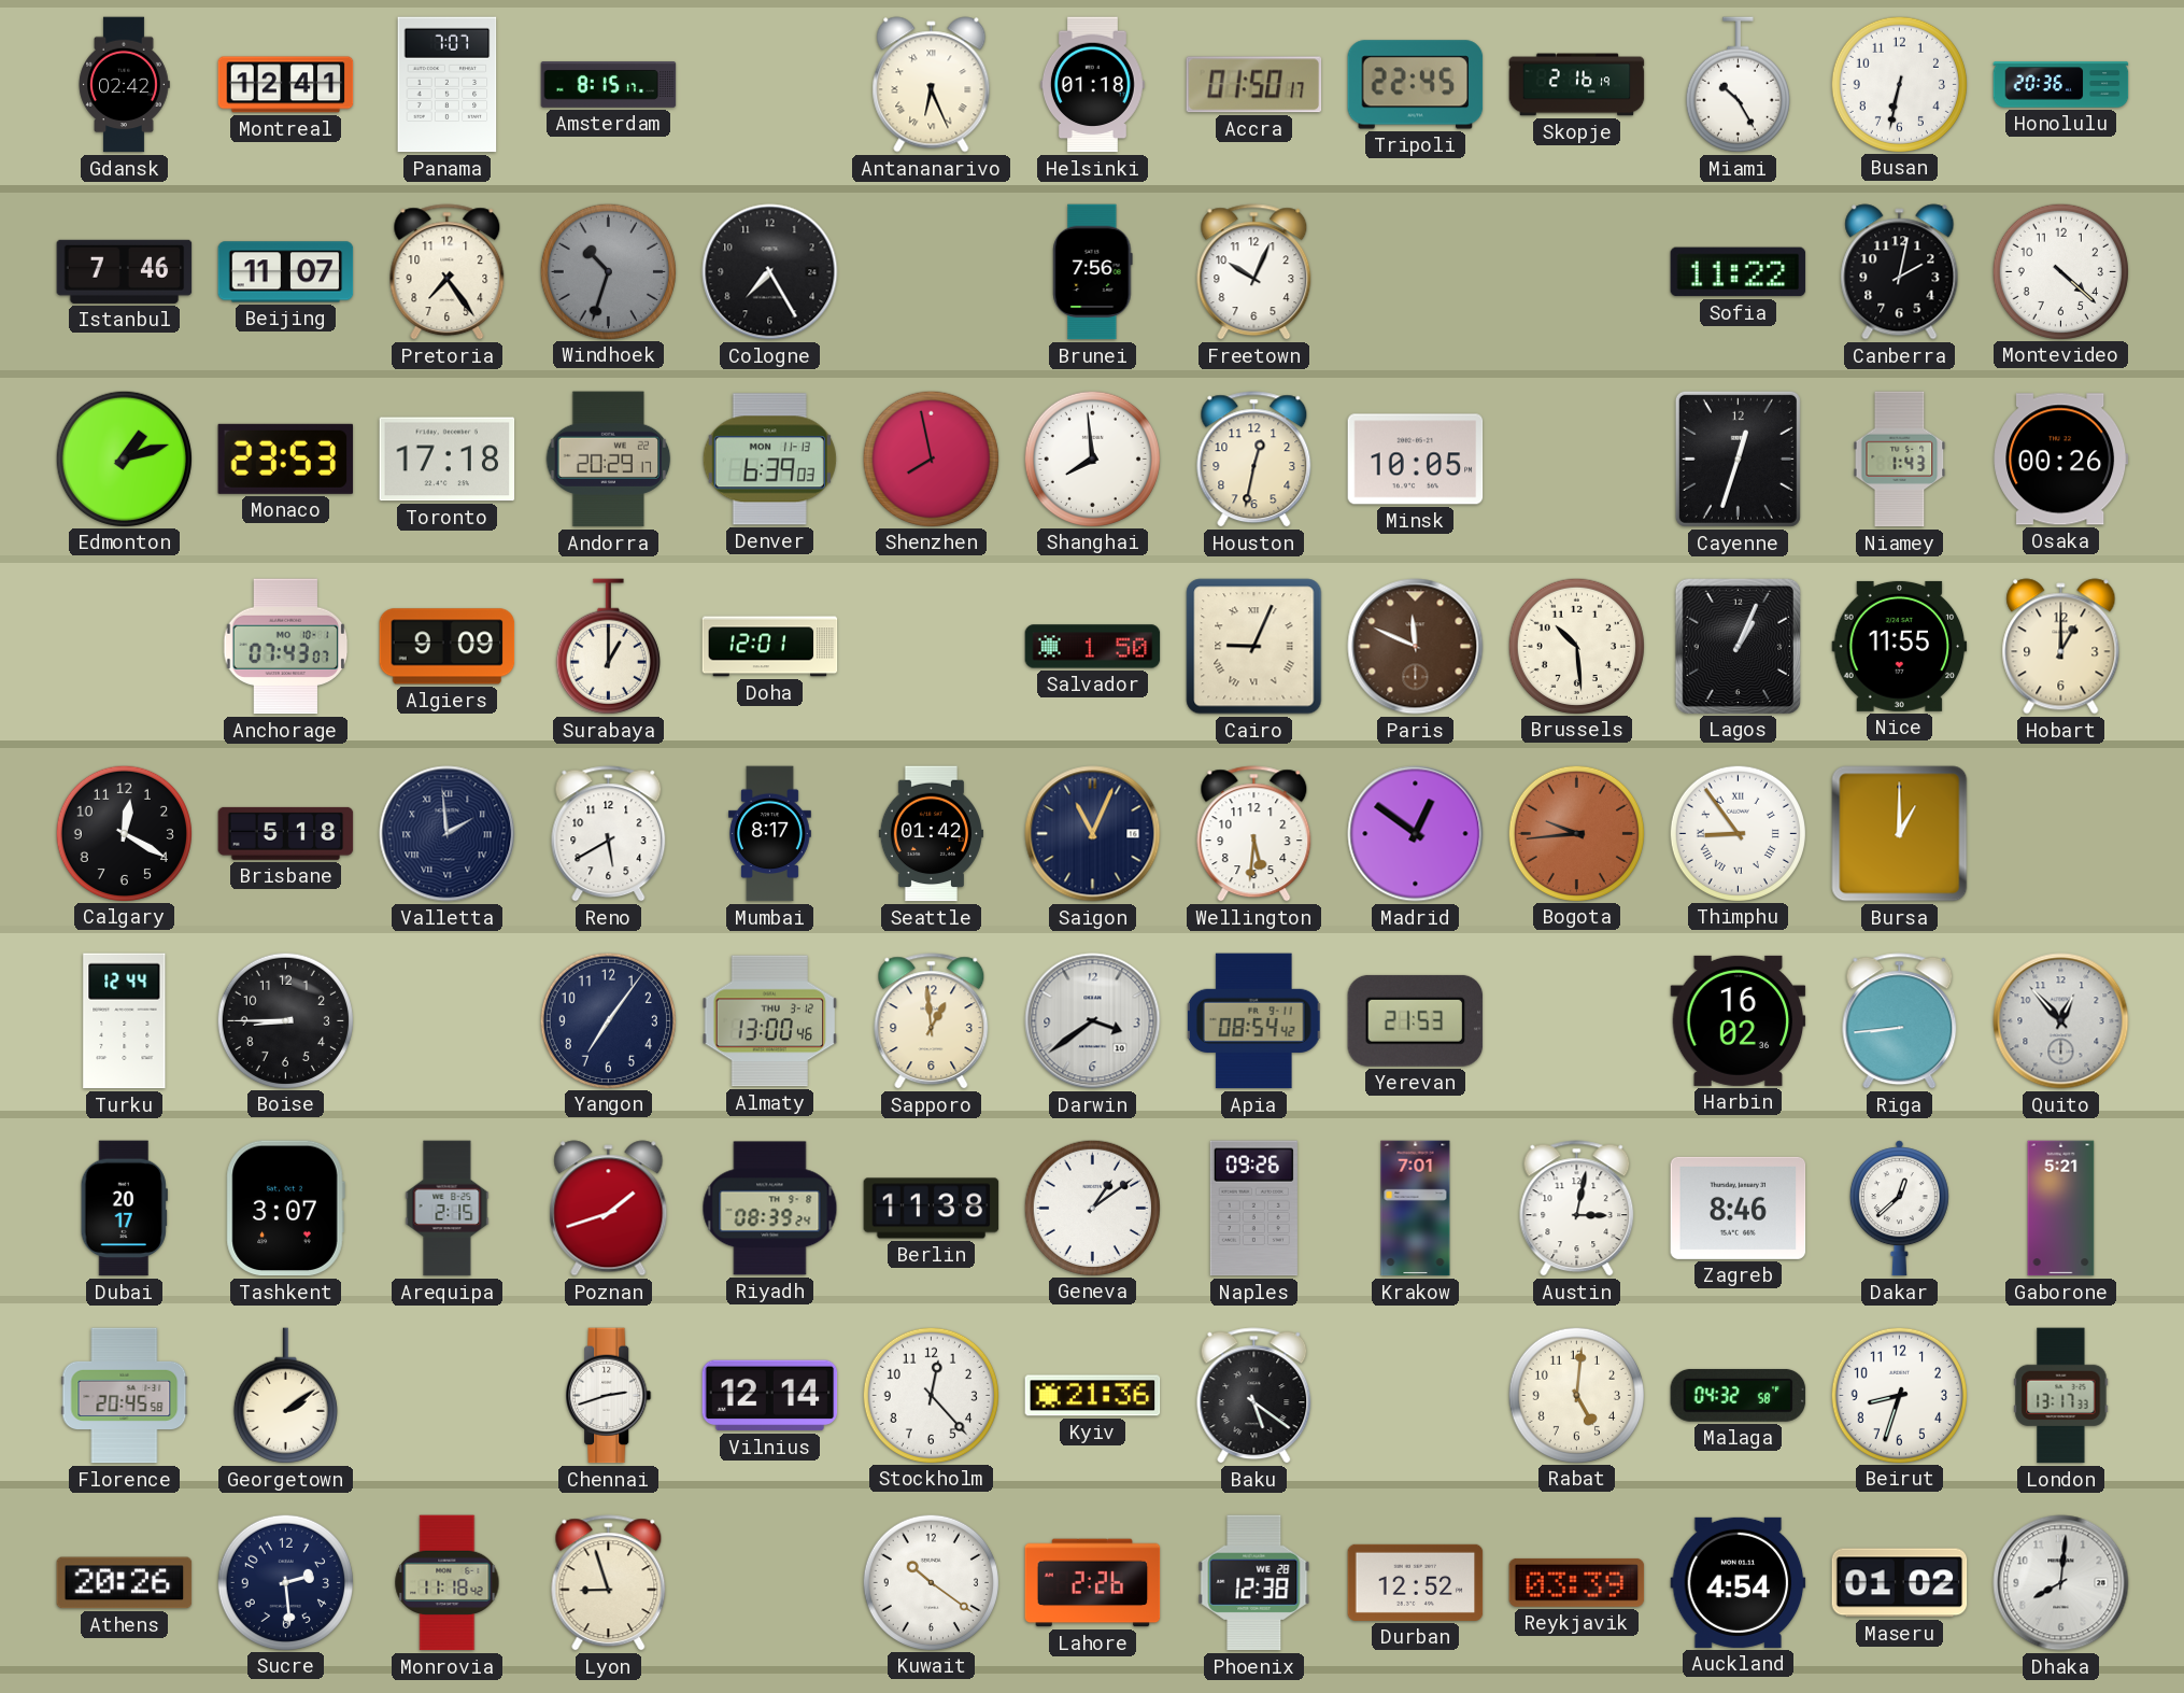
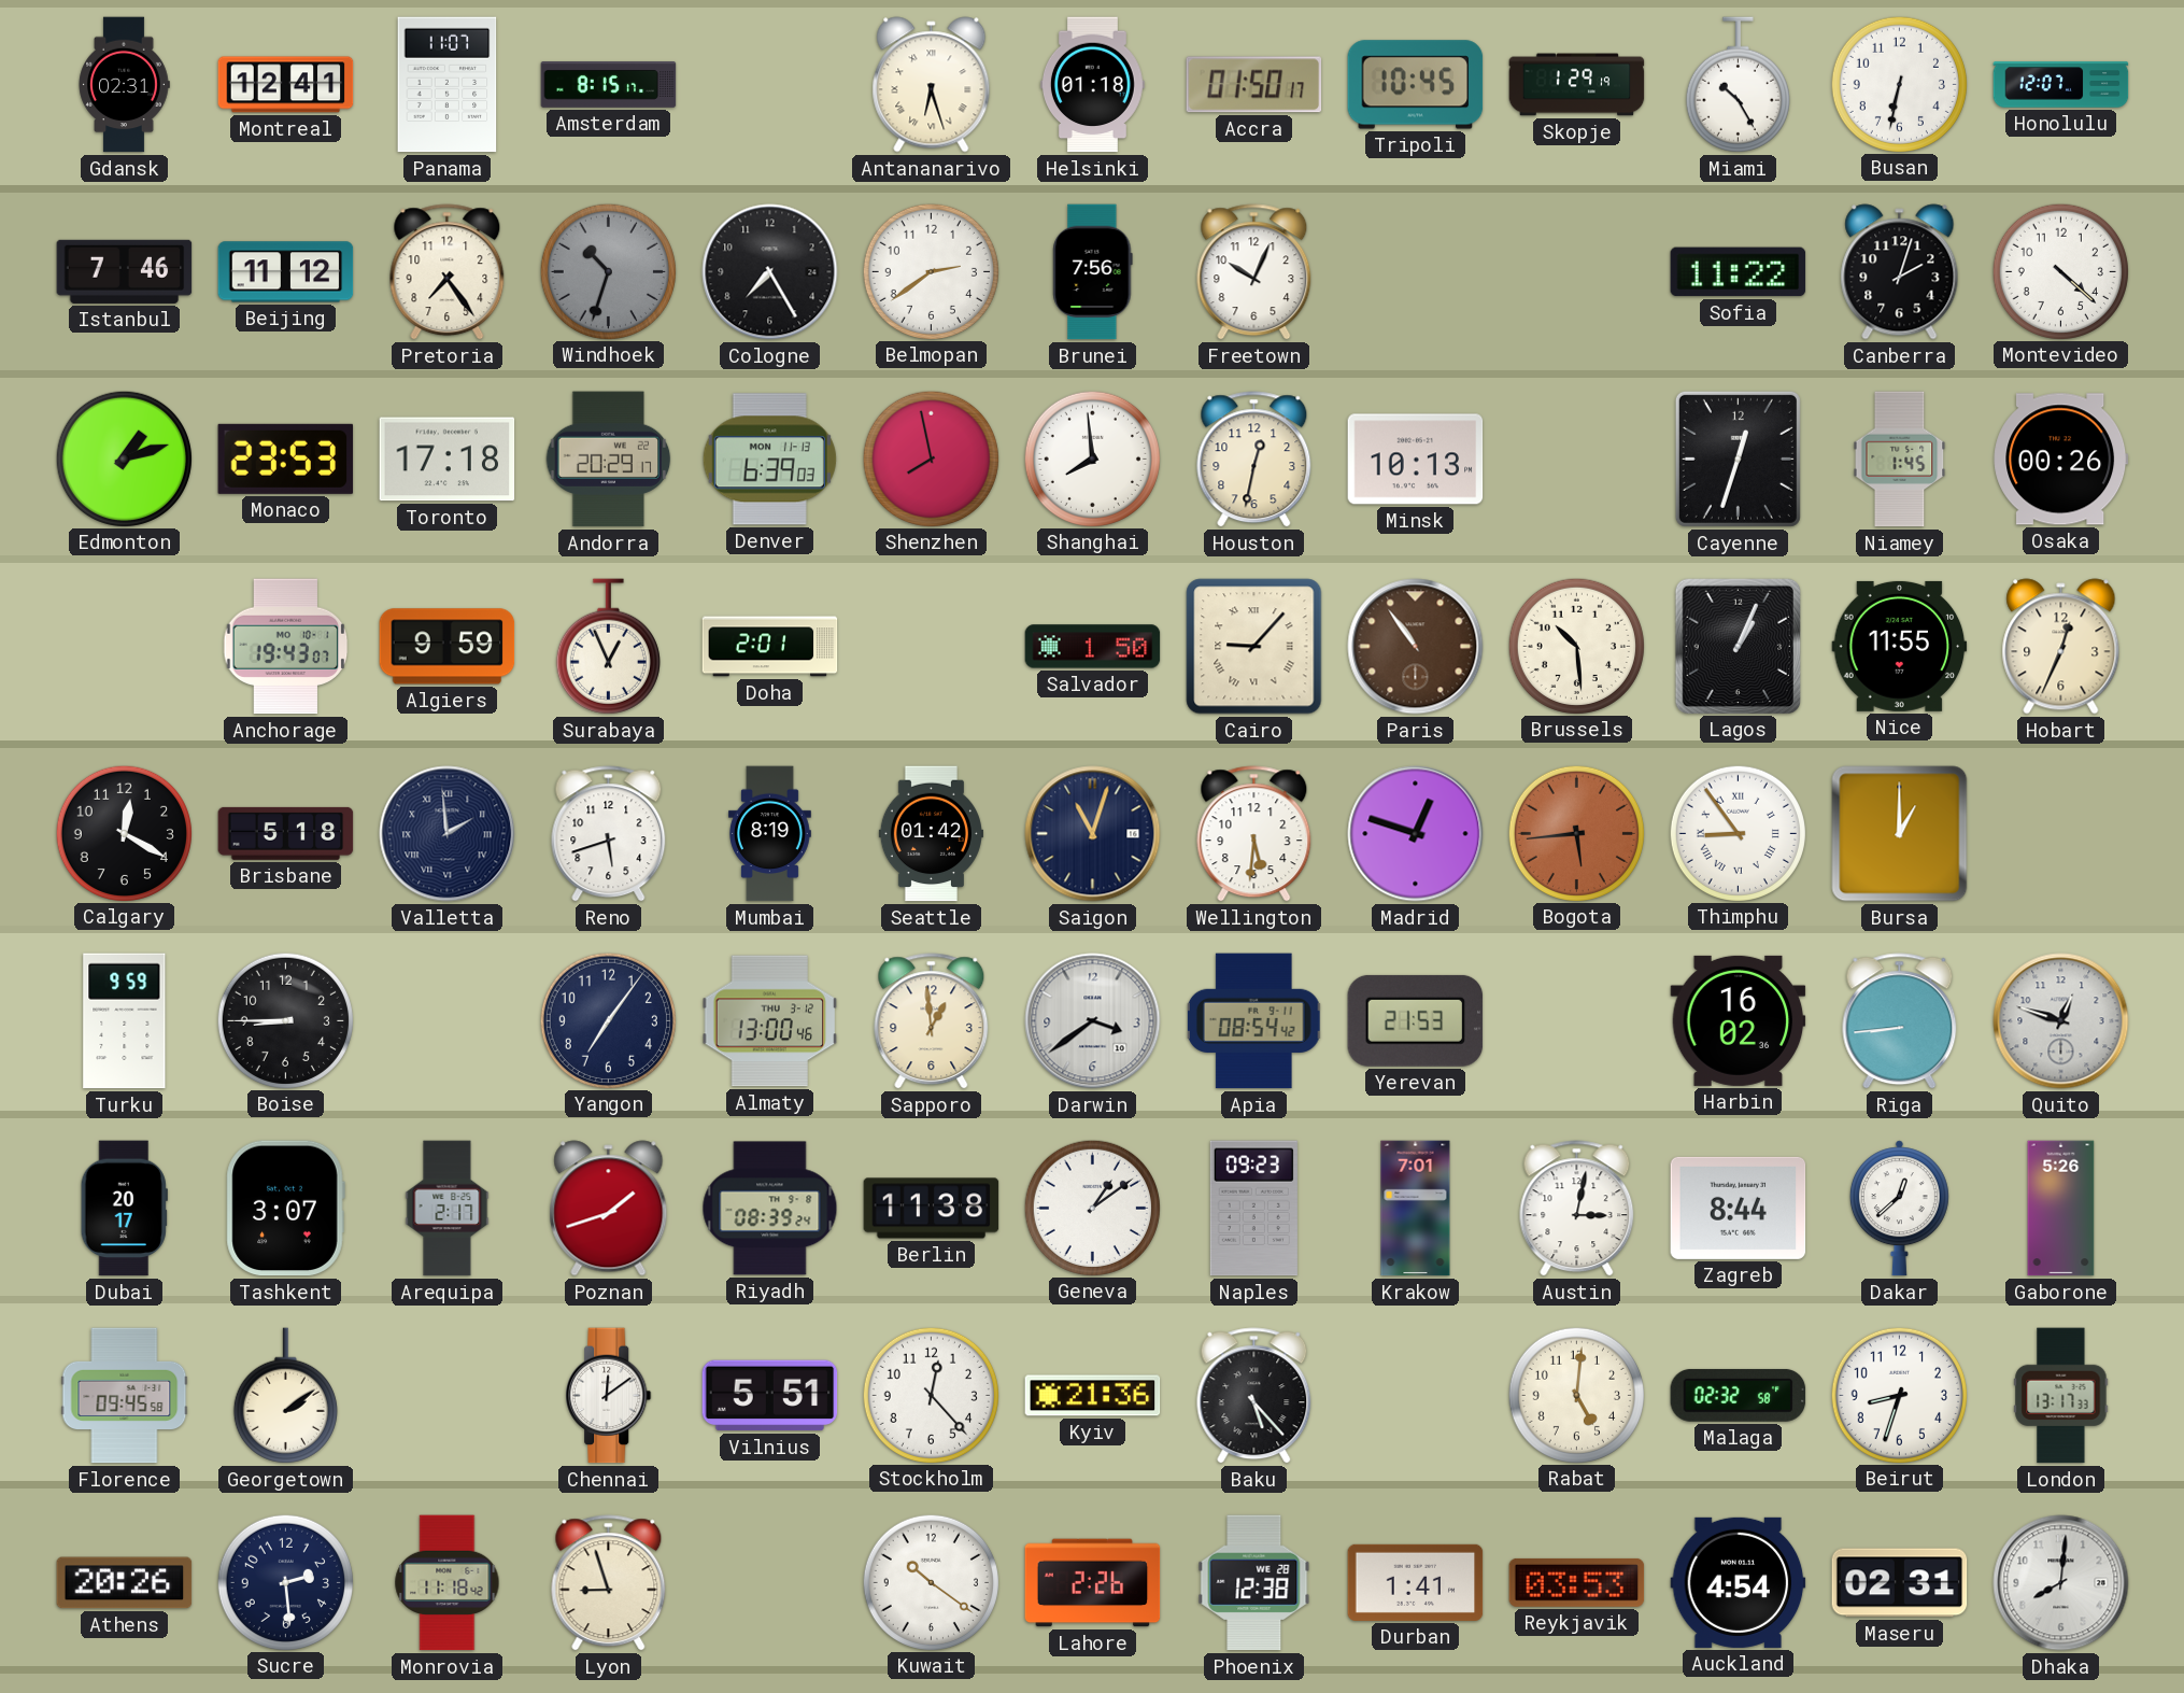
Gdansk: 02:42 -> 02:31
Panama: 7:07 -> 11:07
Antananarivo: 6:26 -> 6:27
Tripoli: 22:45 -> 10:45
Skopje: 2:16 -> 1:29
Honolulu: 20:36 -> 12:07
Beijing: 11:07 -> 11:12
Belmopan: none -> 2:39
Canberra: 2:02 -> 2:03
Minsk: 10:05 -> 10:13
Niamey: 1:43 -> 1:45
Anchorage: 07:43 -> 19:43
Algiers: 9:09 -> 9:59
Surabaya: 1:00 -> 12:56
Doha: 12:01 -> 2:01
Cairo: 9:04 -> 9:07
Paris: 11:49 -> 10:54
Hobart: 1:00 -> 12:34
Reno: 5:40 -> 5:42
Mumbai: 8:17 -> 8:19
Saigon: 11:04 -> 11:03
Madrid: 12:51 -> 12:48
Bogota: 9:44 -> 5:44
Turku: 12:44 -> 9:59
Quito: 12:53 -> 12:48
Arequipa: 2:15 -> 2:17
Naples: 09:26 -> 09:23
Zagreb: 8:46 -> 8:44
Gaborone: 5:21 -> 5:26
Florence: 20:45 -> 09:45
Chennai: 2:42 -> 12:09
Vilnius: 12:14 -> 5:51
Baku: 5:21 -> 5:23
Malaga: 04:32 -> 02:32
Durban: 12:52 -> 1:41
Reykjavik: 03:39 -> 03:53
Maseru: 01:02 -> 02:31
